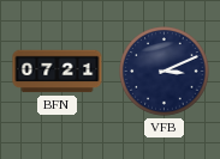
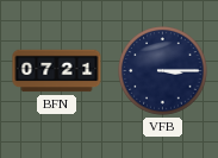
VFB: 3:11 -> 3:15
